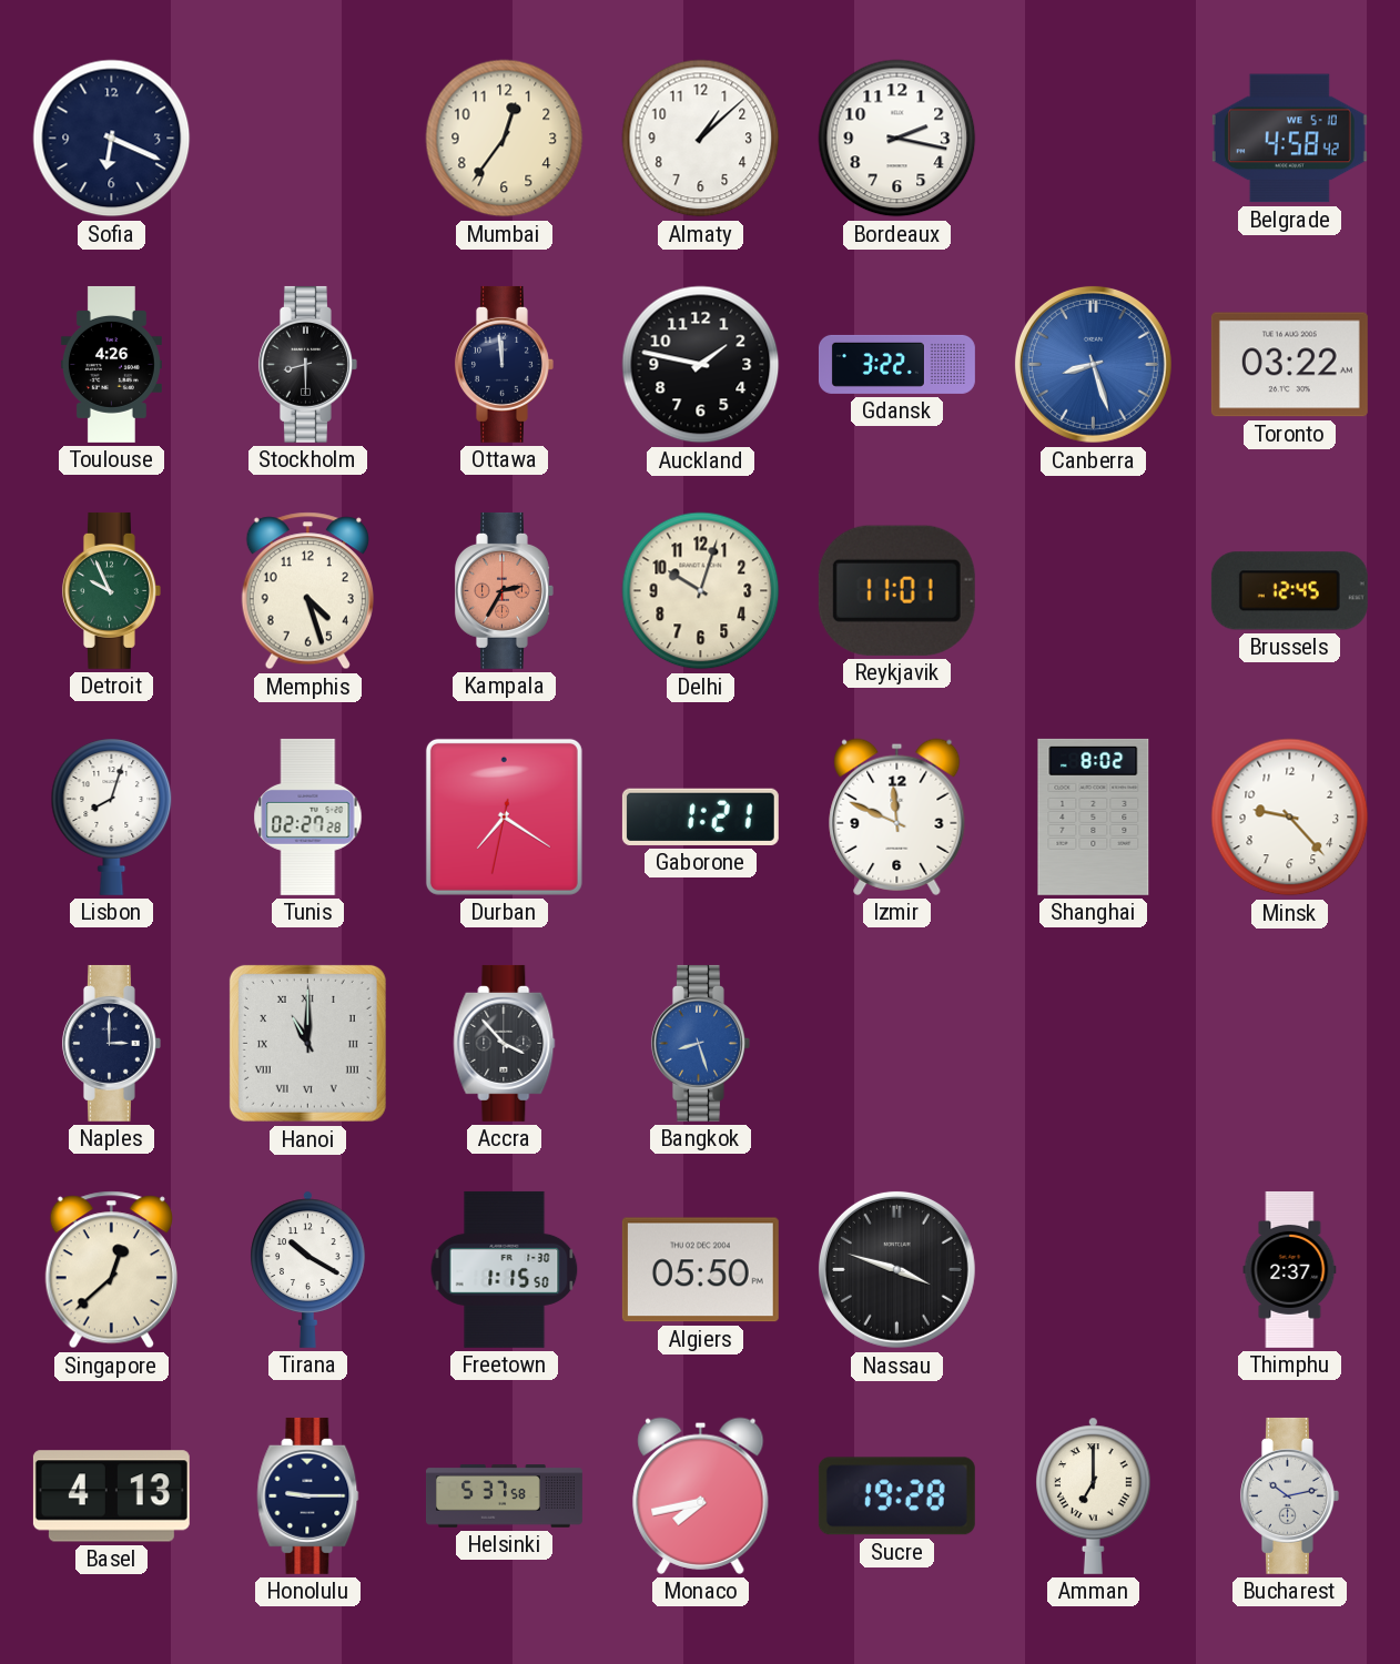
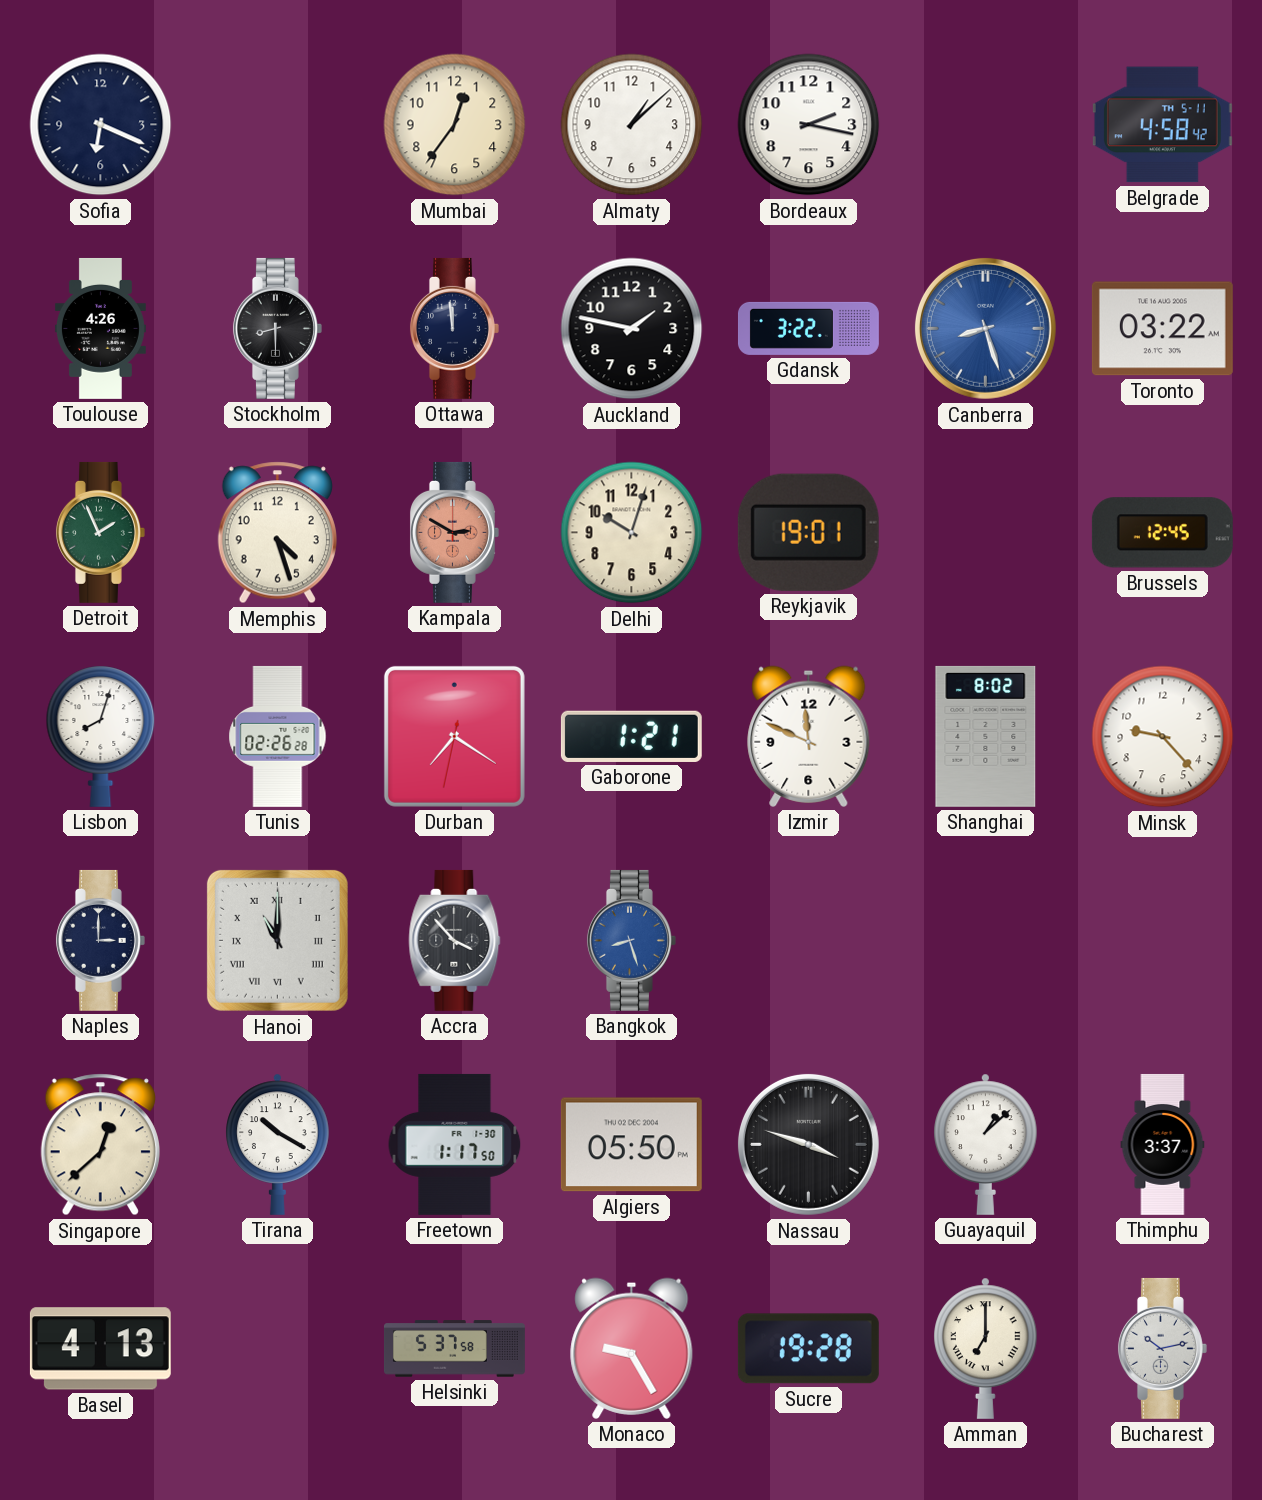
Belgrade date: WE 5-10 -> TH 5-11
Detroit: 9:56 -> 1:56
Kampala: 2:35 -> 2:50
Reykjavik: 11:01 -> 19:01
Tunis: 02:27 -> 02:26
Freetown: 1:15 -> 1:17
Guayaquil: none -> 1:08
Thimphu: 2:37 -> 3:37
Honolulu: 9:15 -> none
Monaco: 7:43 -> 9:25
